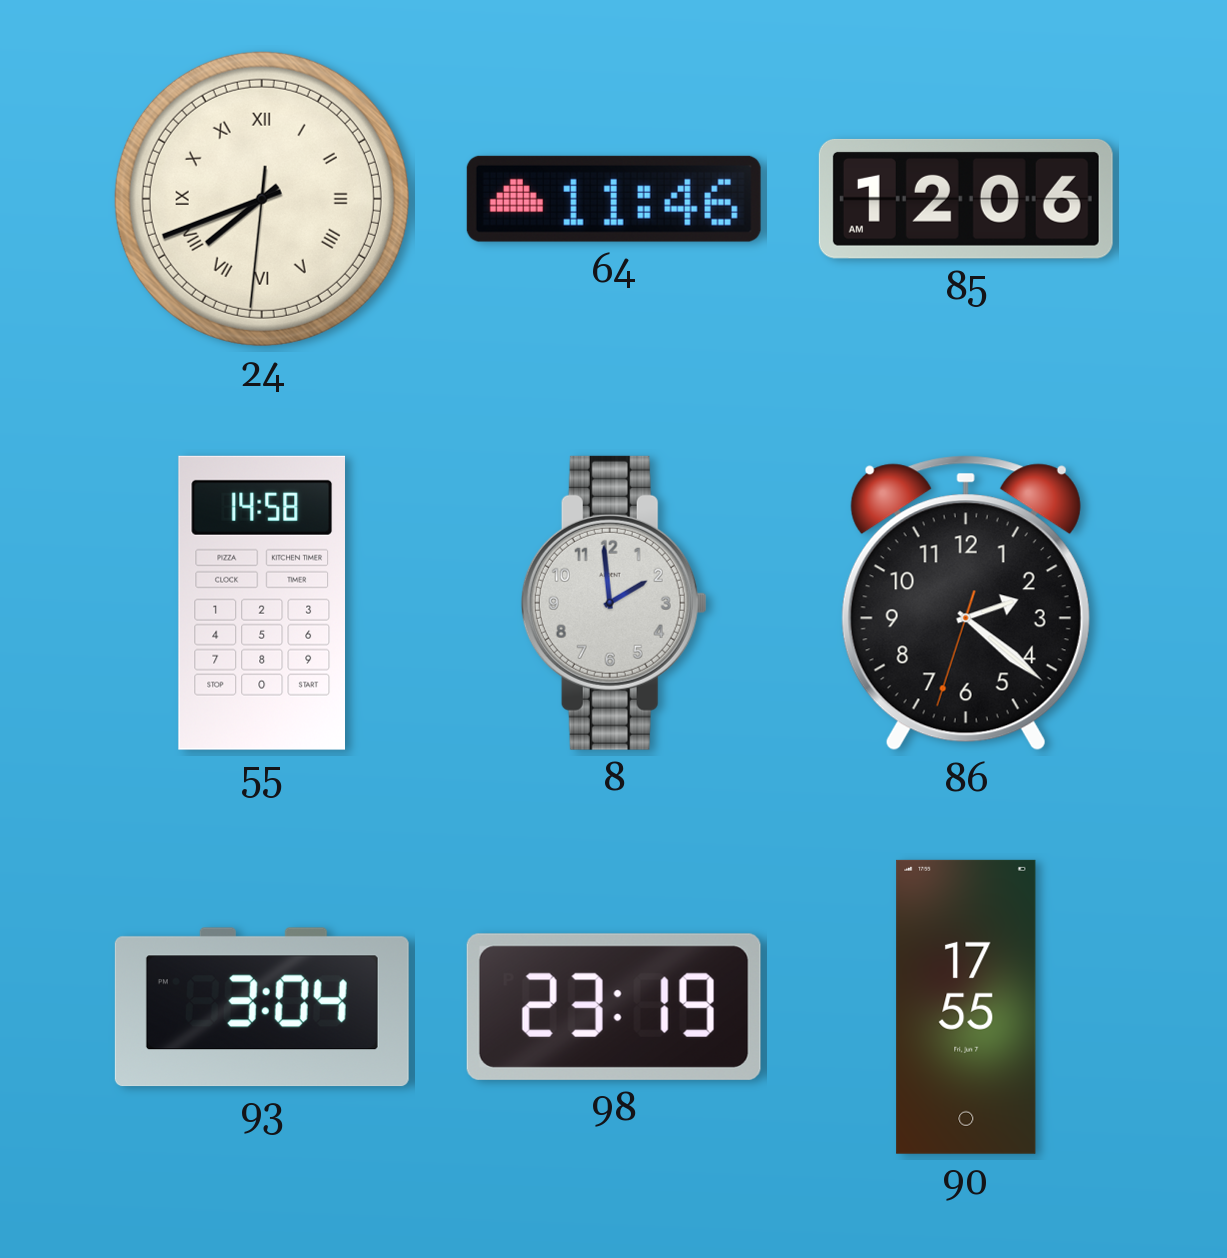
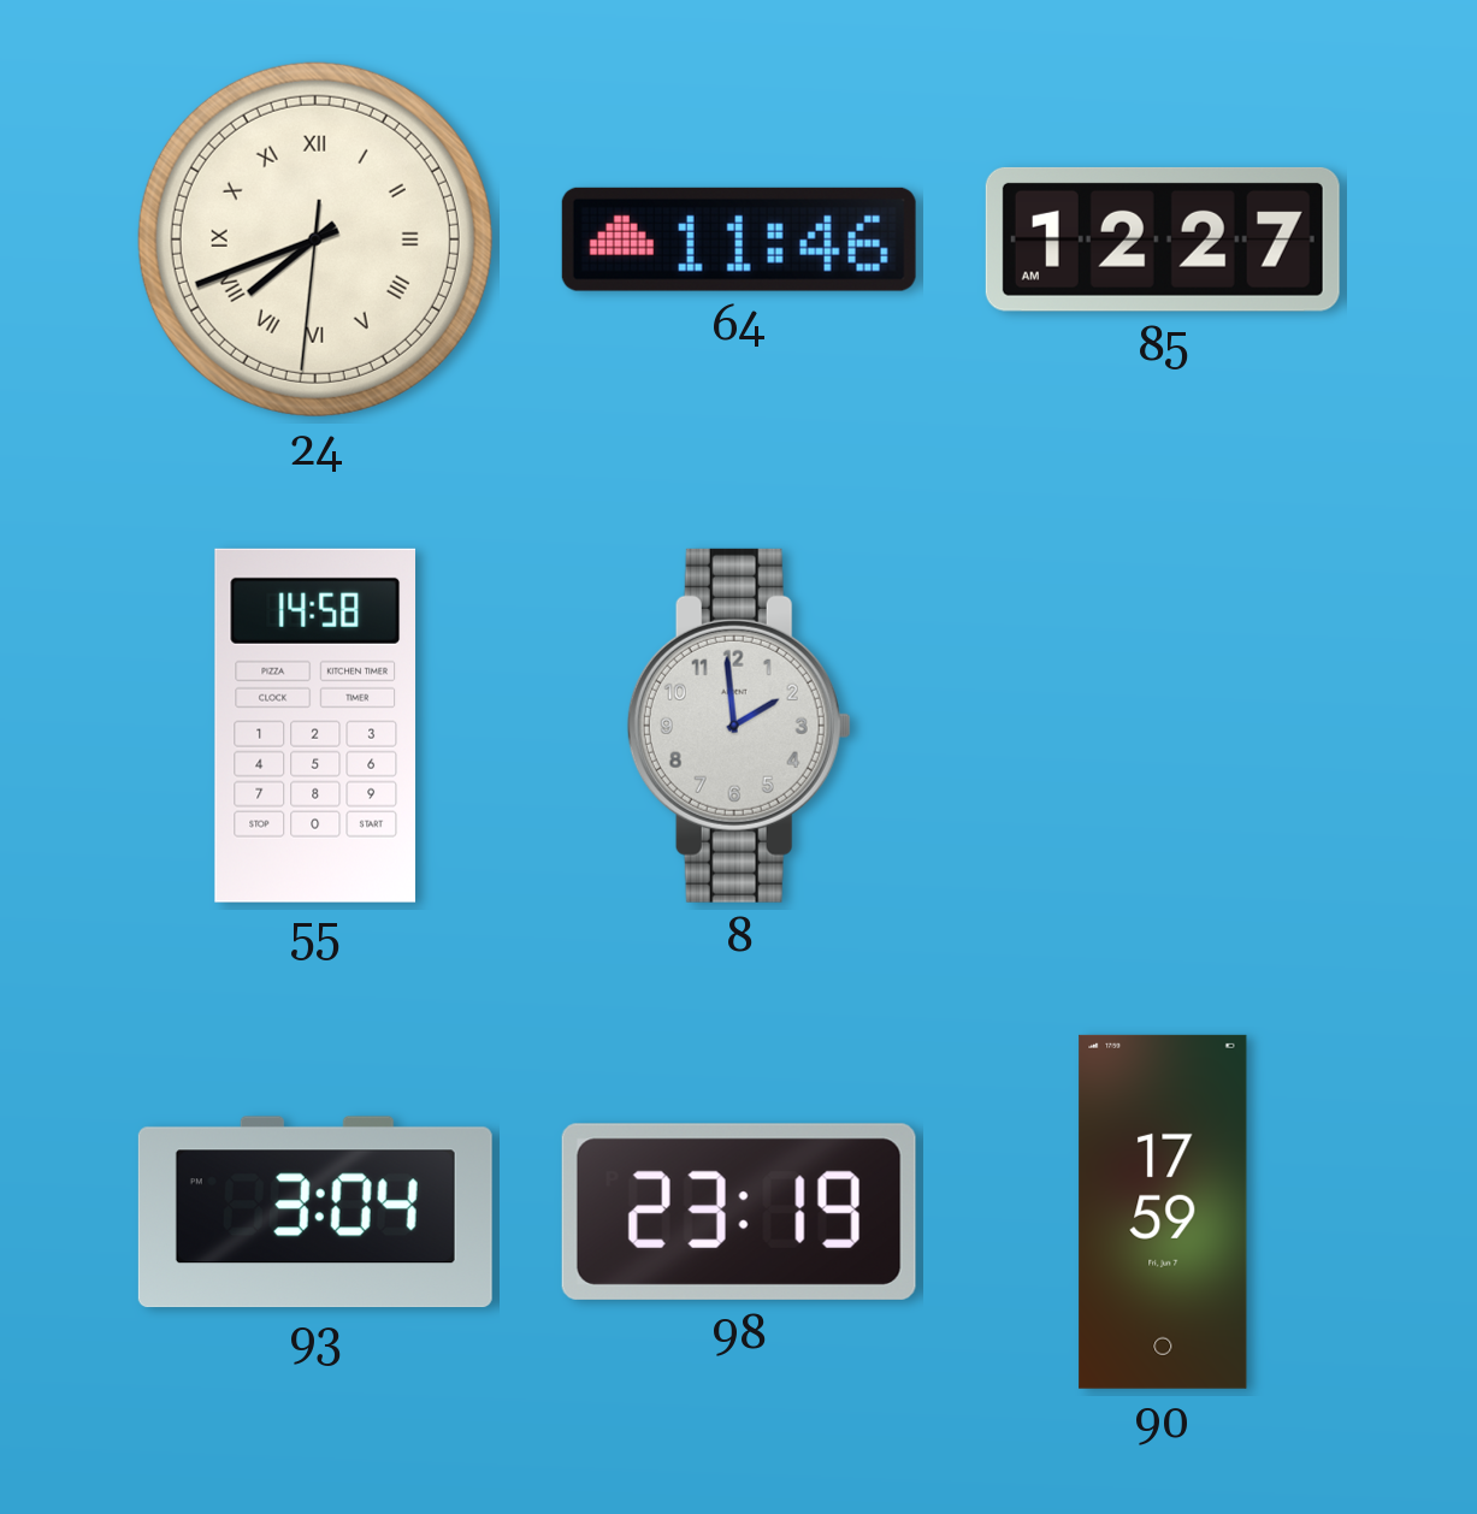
85: 12:06 -> 12:27
86: 2:21 -> none
90: 17:55 -> 17:59
